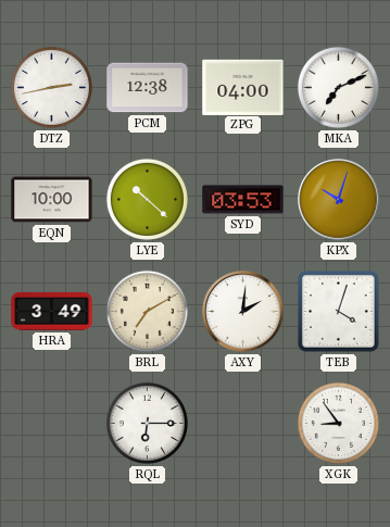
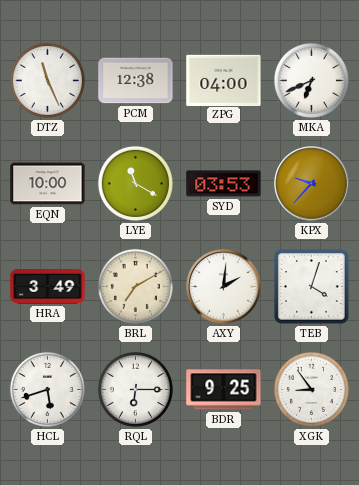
DTZ: 2:43 -> 11:26
MKA: 7:11 -> 6:41
LYE: 10:22 -> 11:20
KPX: 10:03 -> 9:37
HCL: none -> 5:42
BDR: none -> 9:25
